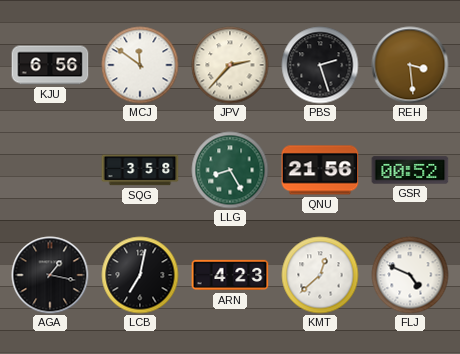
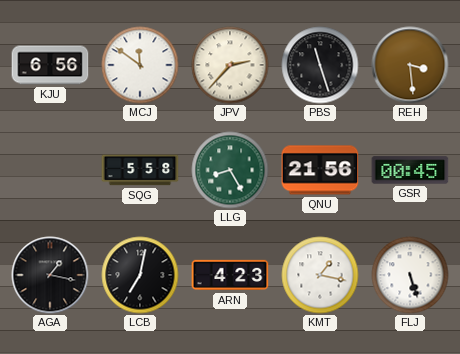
PBS: 2:27 -> 11:27
SQG: 3:58 -> 5:58
GSR: 00:52 -> 00:45
KMT: 12:38 -> 1:17
FLJ: 4:49 -> 5:27
